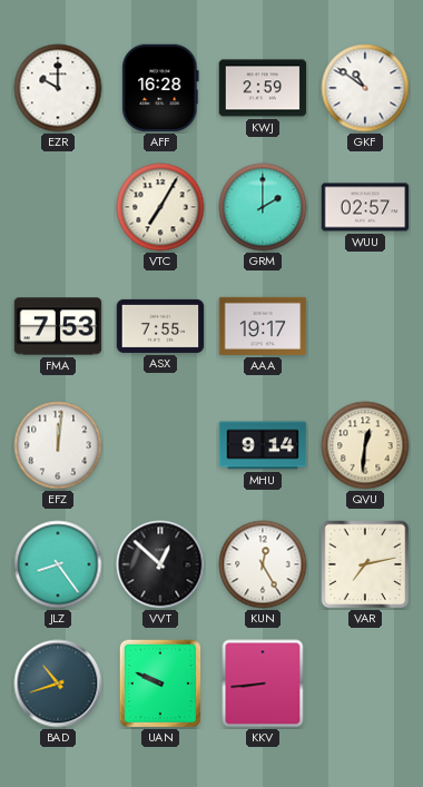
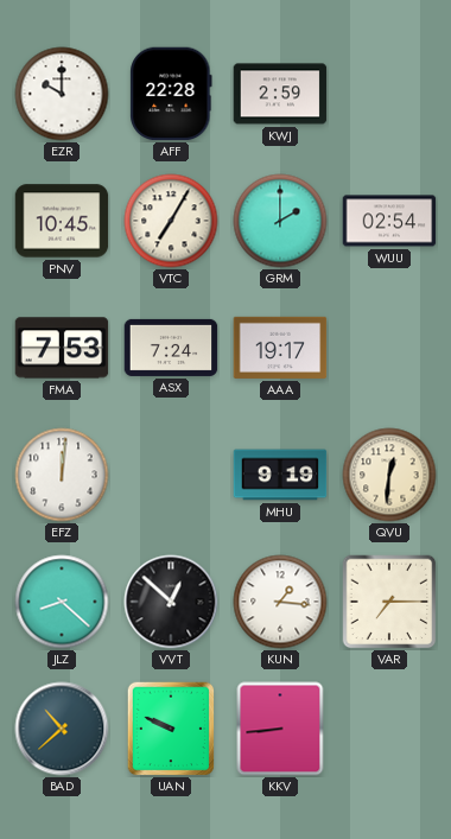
AFF: 16:28 -> 22:28
GKF: 10:51 -> none
PNV: none -> 10:45
WUU: 02:57 -> 02:54
ASX: 7:55 -> 7:24
MHU: 9:14 -> 9:19
JLZ: 8:24 -> 8:22
KUN: 12:25 -> 1:16
VAR: 7:13 -> 7:15
BAD: 10:42 -> 10:38
